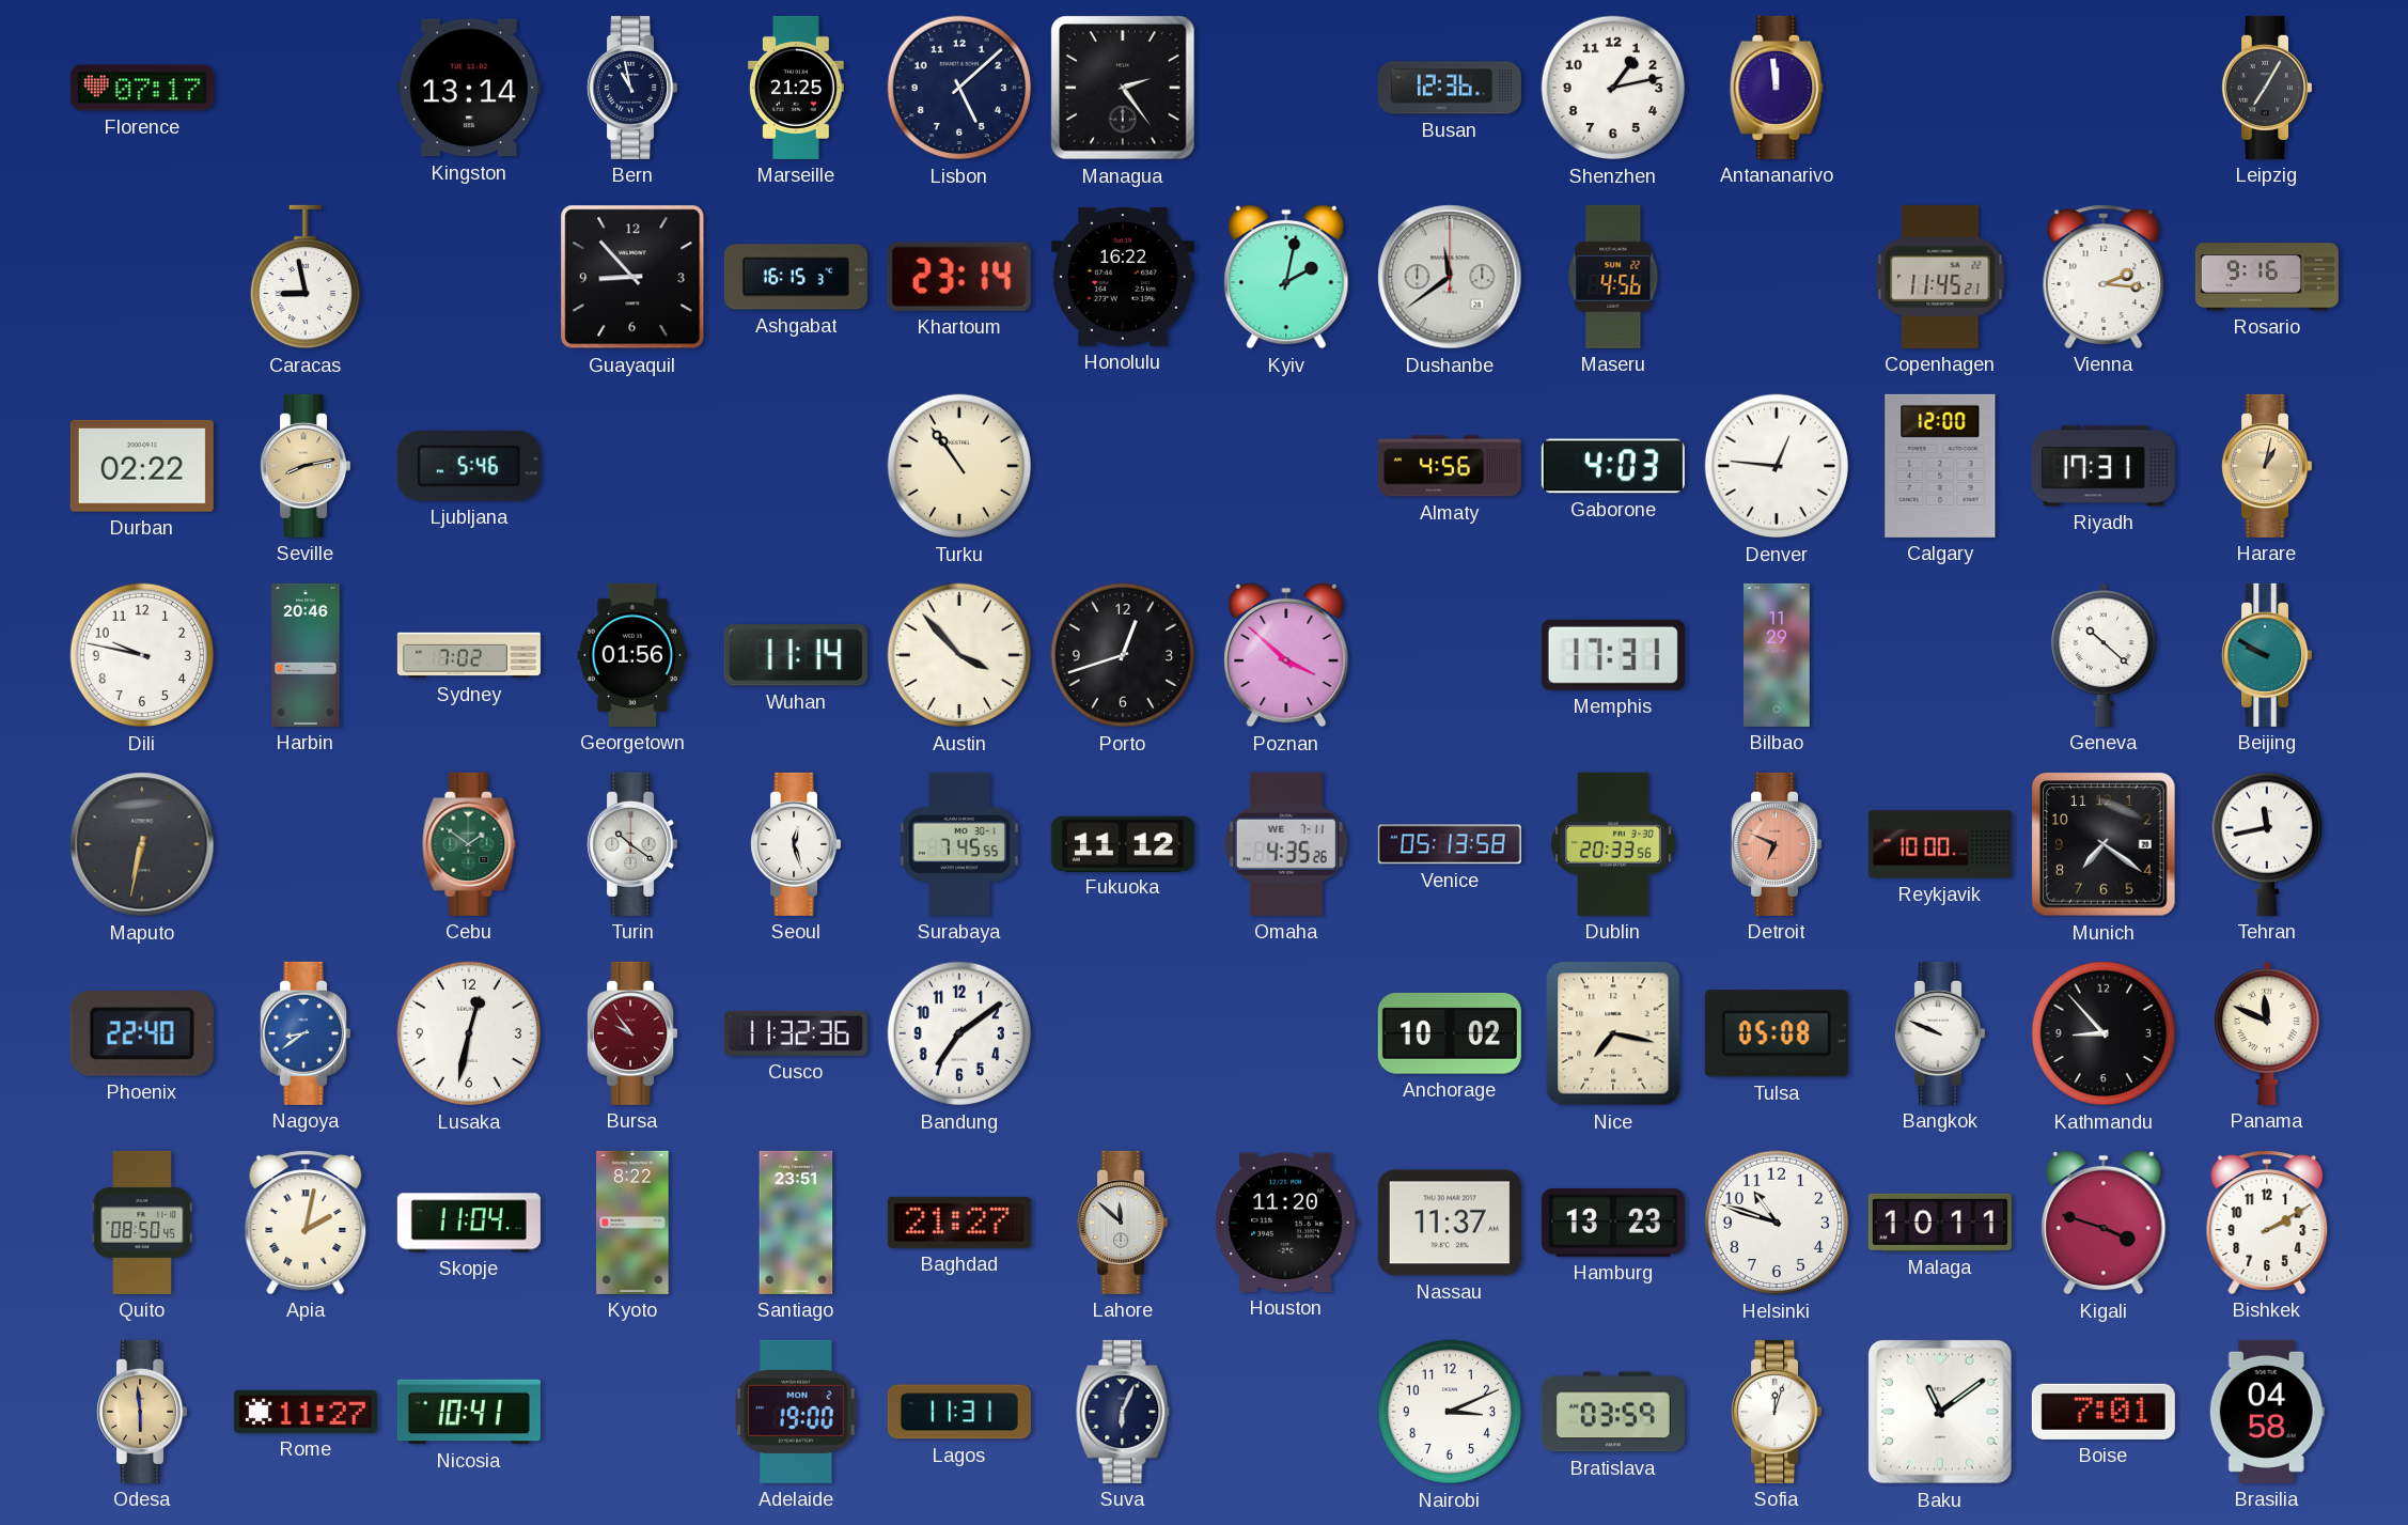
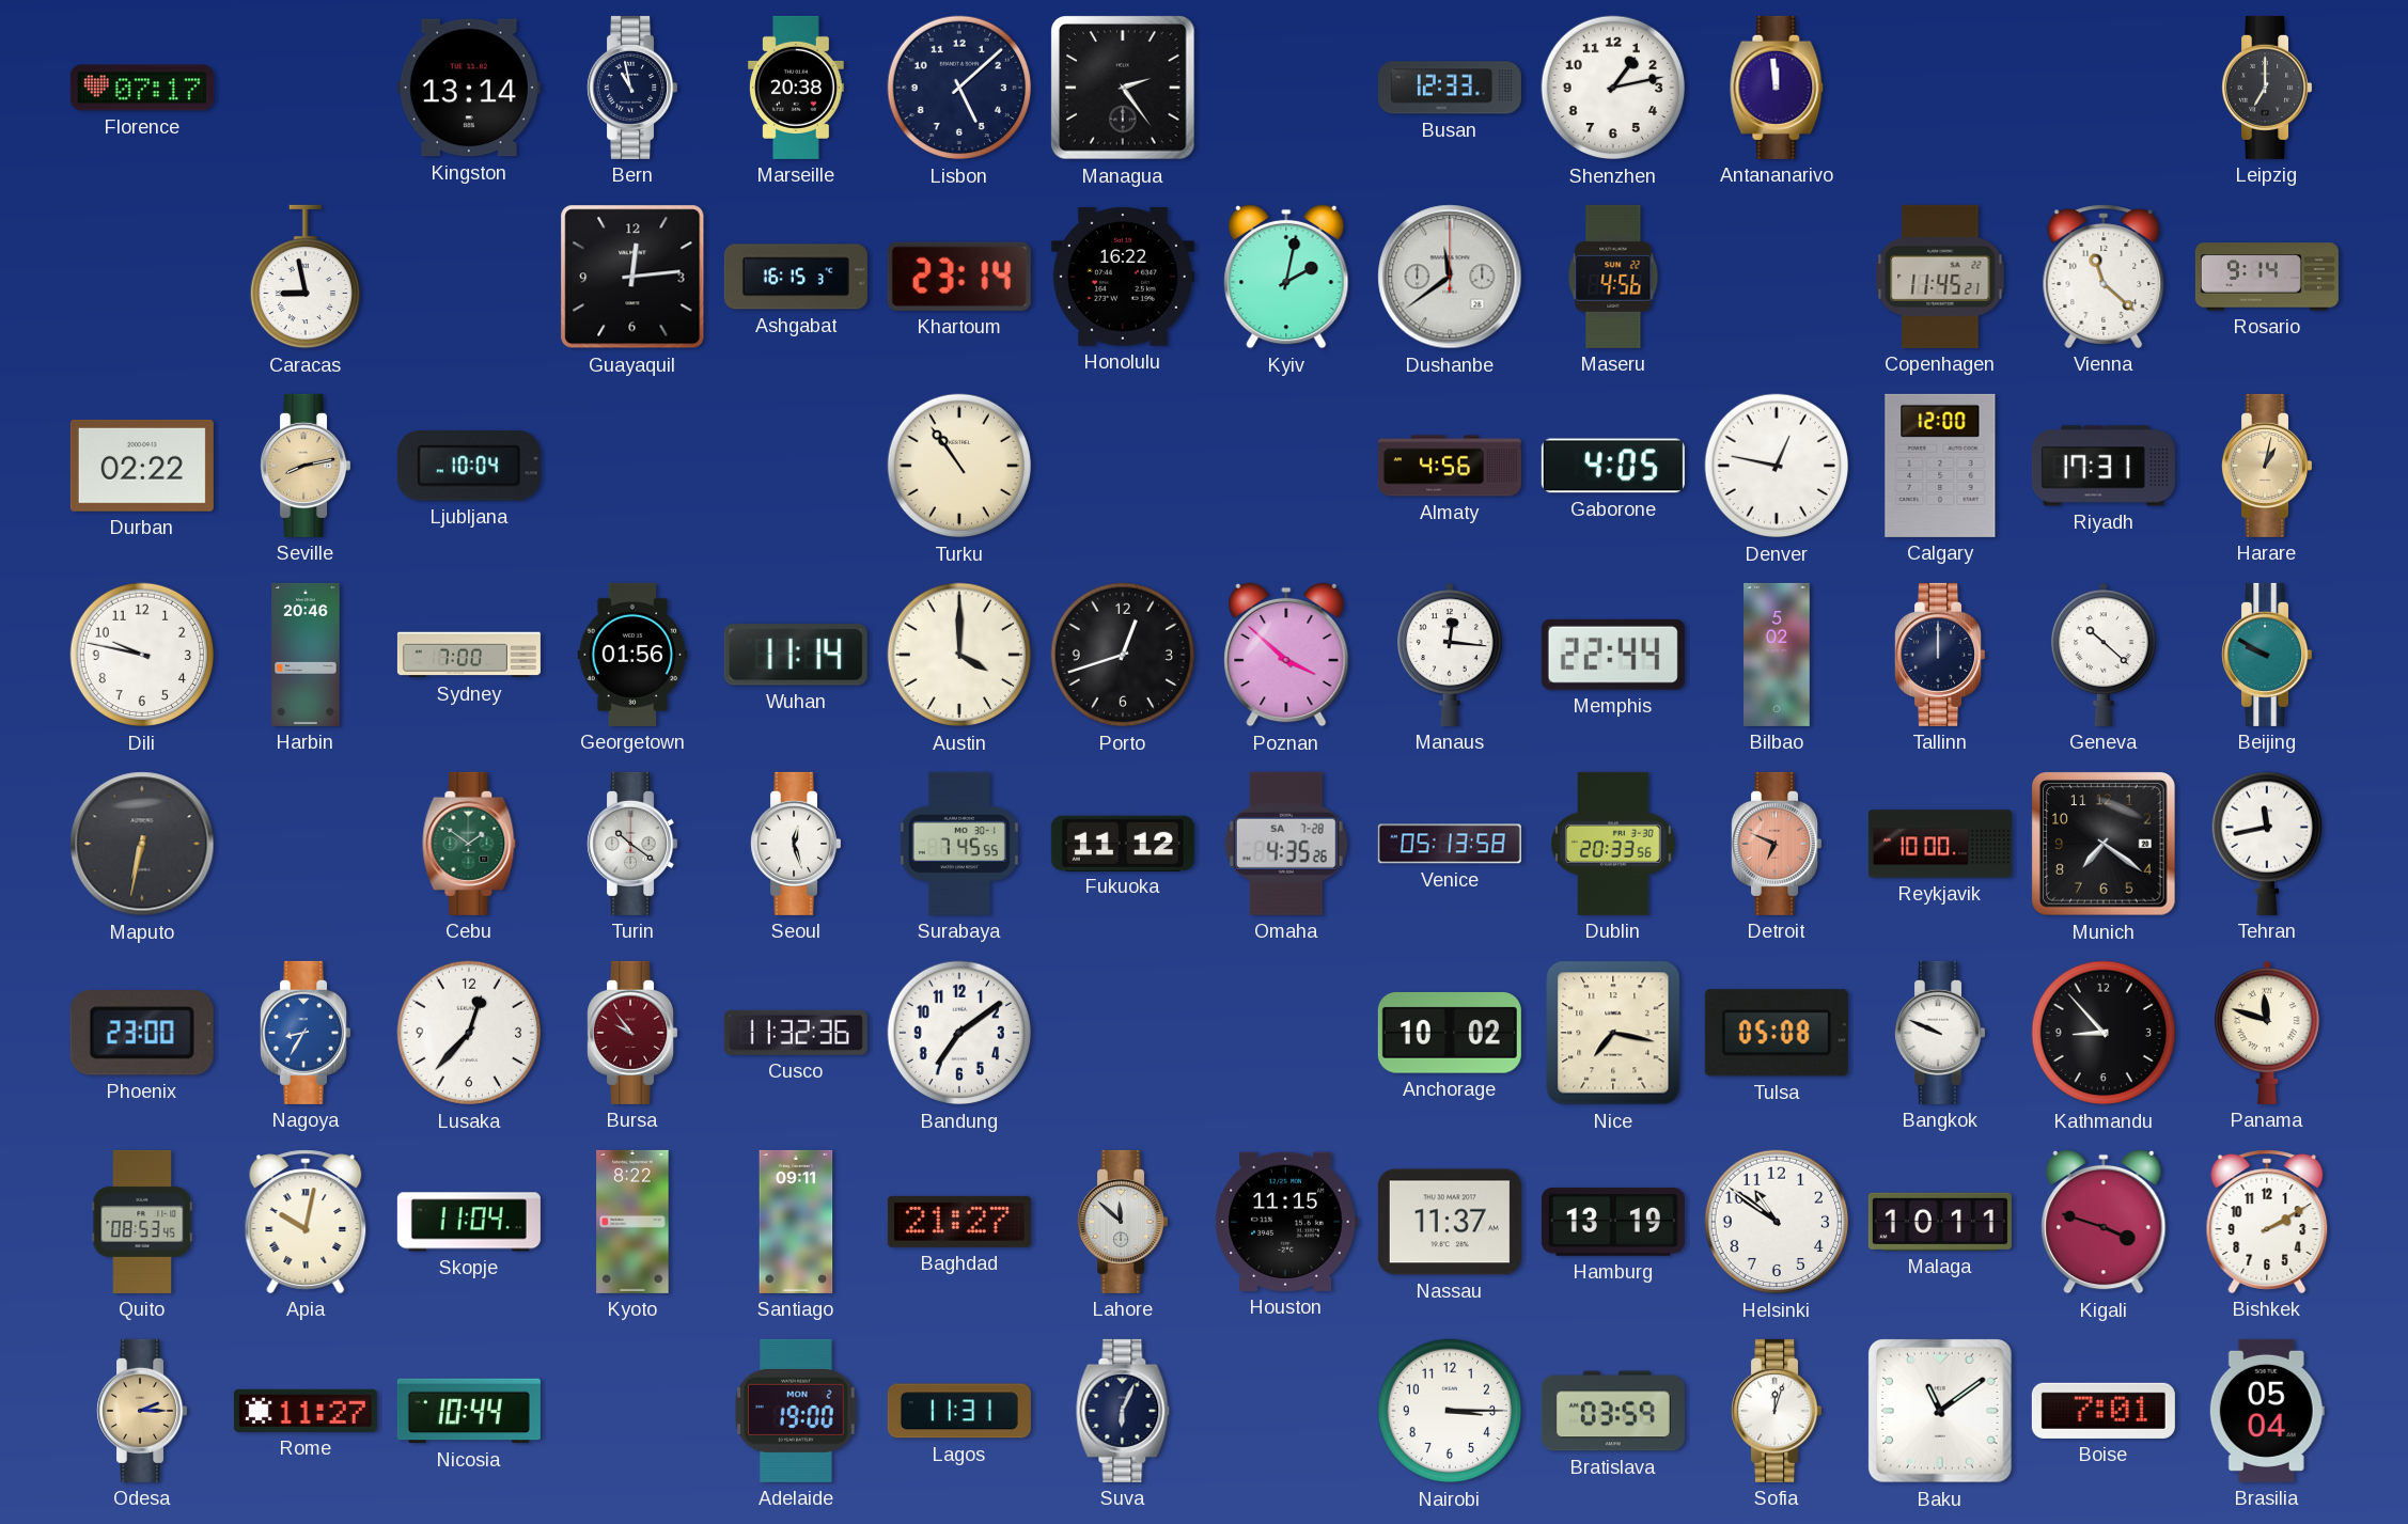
Marseille: 21:25 -> 20:38
Busan: 12:36 -> 12:33
Leipzig: 7:05 -> 7:00
Guayaquil: 8:53 -> 12:14
Vienna: 2:16 -> 11:22
Rosario: 9:16 -> 9:14
Ljubljana: 5:46 -> 10:04
Gaborone: 4:03 -> 4:05
Denver: 12:46 -> 12:47
Sydney: 7:02 -> 7:00
Austin: 3:53 -> 4:00
Manaus: none -> 12:16
Memphis: 17:31 -> 22:44
Bilbao: 11:29 -> 5:02
Tallinn: none -> 12:00
Omaha date: WE 7-11 -> SA 7-28
Phoenix: 22:40 -> 23:00
Nagoya: 8:39 -> 8:35
Lusaka: 12:32 -> 12:37
Panama: 11:49 -> 11:48
Quito: 08:50 -> 08:53
Apia: 2:02 -> 10:02
Santiago: 23:51 -> 09:11
Houston: 11:20 -> 11:15
Hamburg: 13:23 -> 13:19
Helsinki: 10:48 -> 10:51
Odesa: 5:59 -> 2:15
Nicosia: 10:41 -> 10:44
Nairobi: 3:11 -> 3:15
Brasilia: 04:58 -> 05:04
